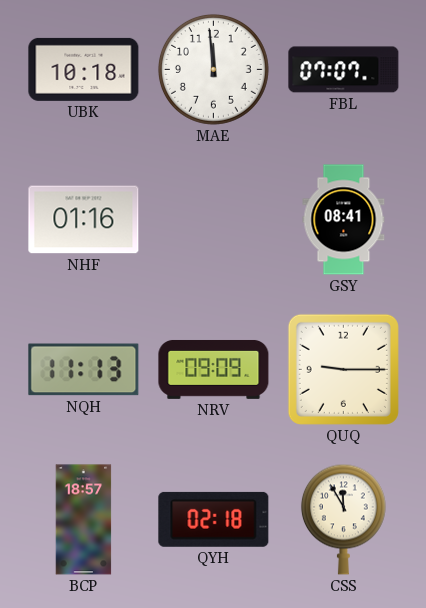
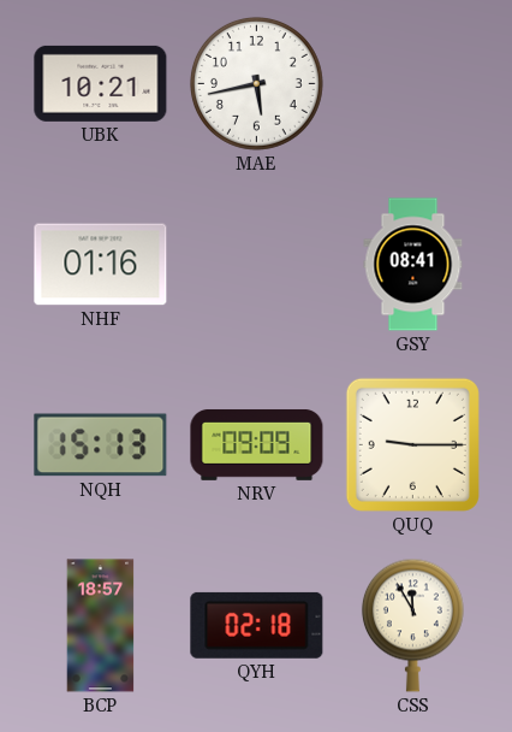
UBK: 10:18 -> 10:21
MAE: 11:59 -> 5:43
FBL: 07:07 -> none
NQH: 11:13 -> 15:13
